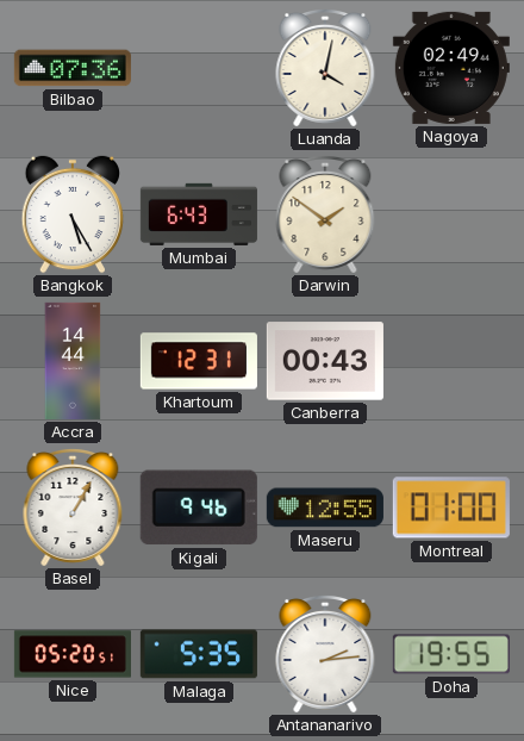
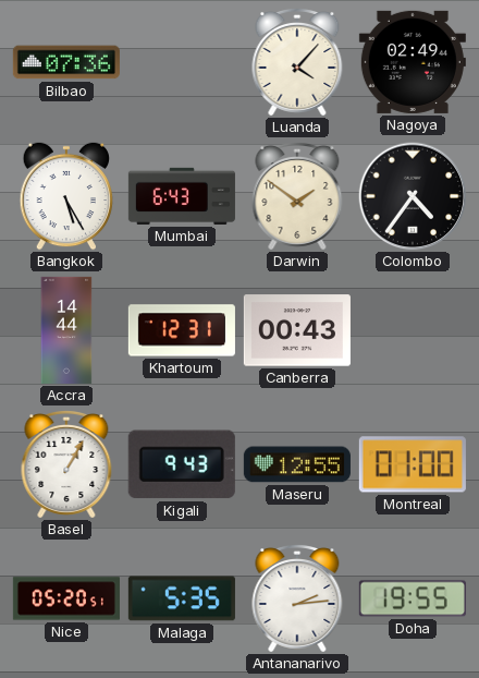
Luanda: 4:02 -> 4:07
Colombo: none -> 4:36
Kigali: 9:46 -> 9:43
